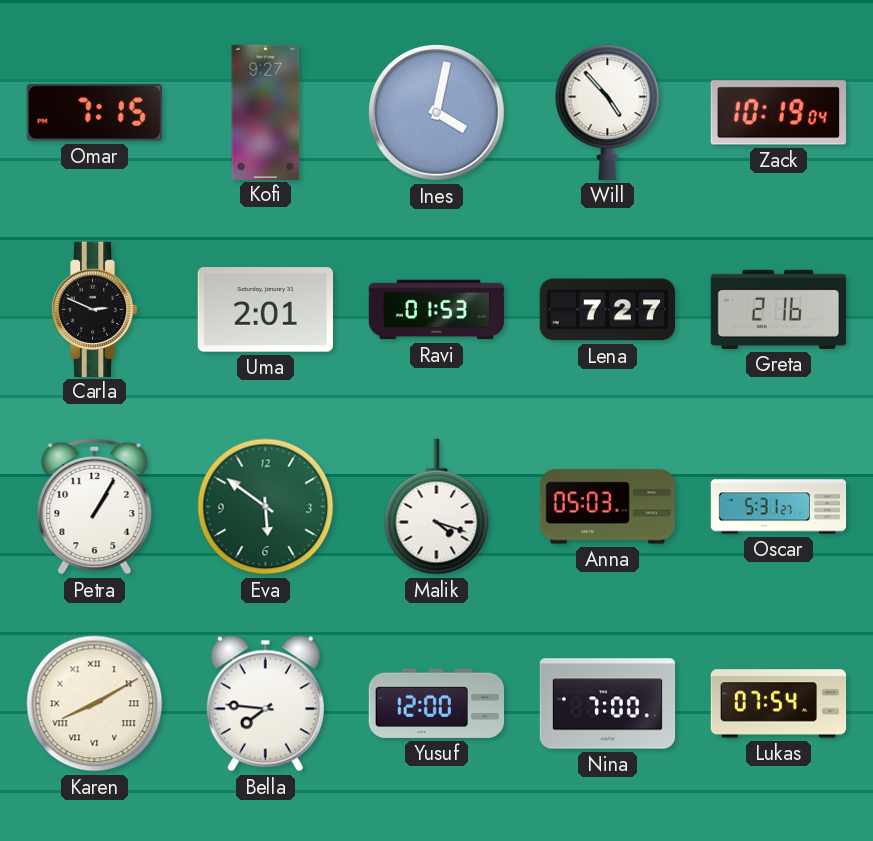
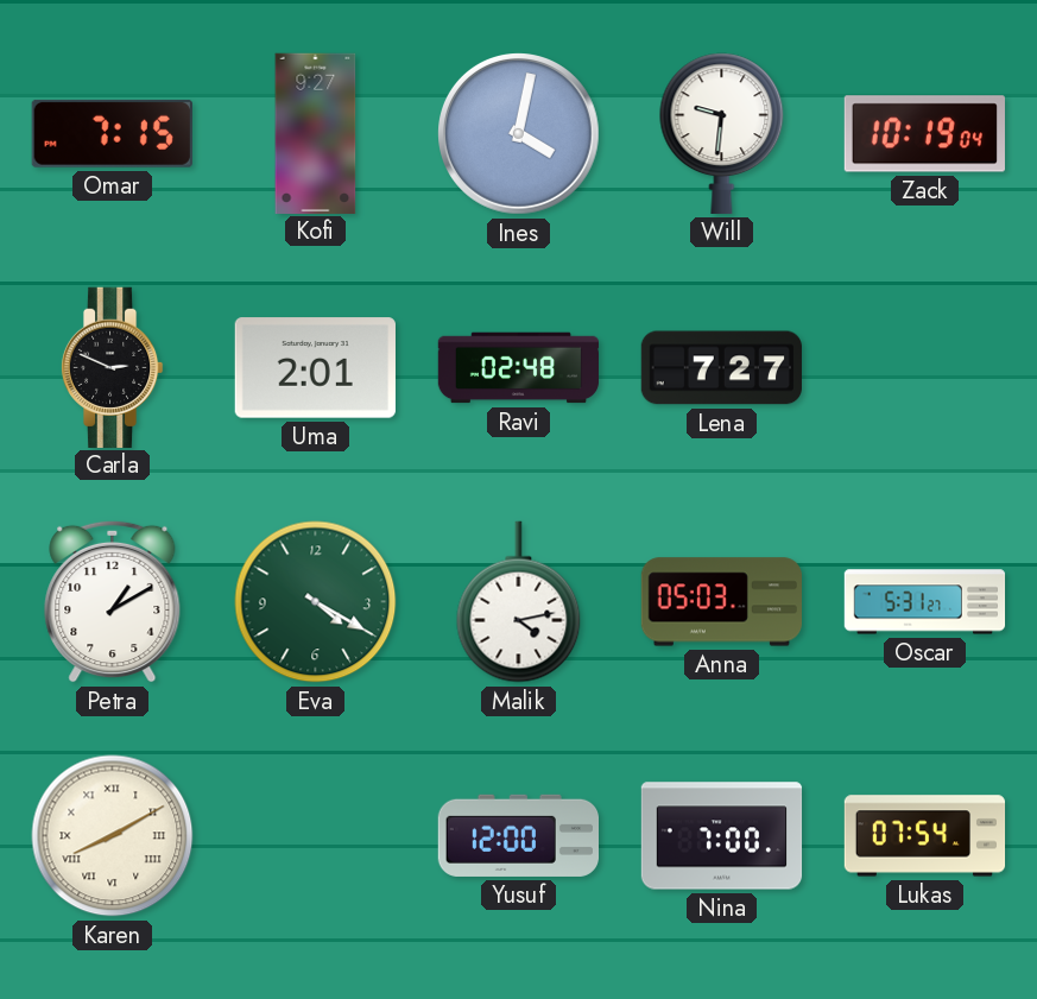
Will: 4:53 -> 9:31
Ravi: 01:53 -> 02:48
Greta: 2:16 -> none
Petra: 1:05 -> 1:10
Eva: 5:51 -> 4:20
Malik: 4:18 -> 4:13
Bella: 7:46 -> none
